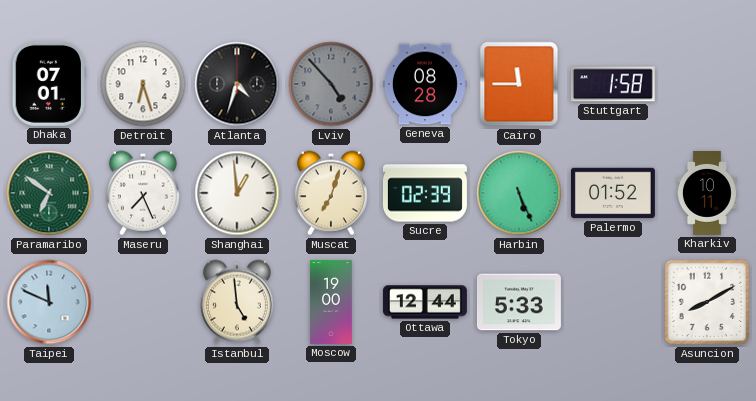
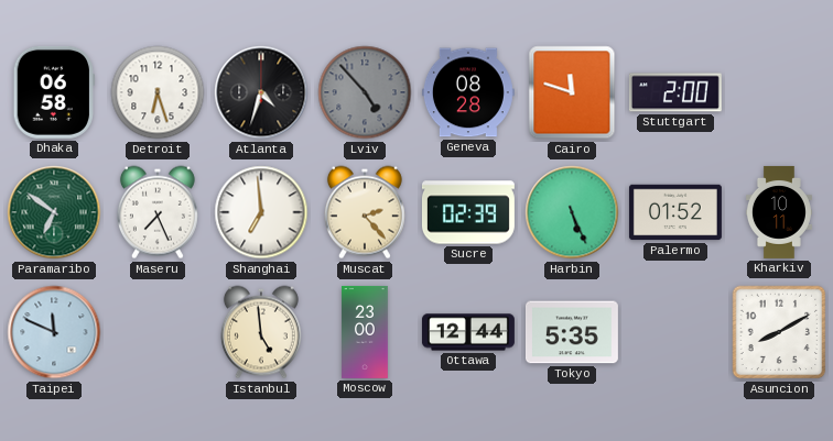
Dhaka: 07:01 -> 06:58
Cairo: 11:45 -> 11:48
Stuttgart: 1:58 -> 2:00
Shanghai: 12:59 -> 6:59
Muscat: 7:03 -> 2:23
Moscow: 19:00 -> 23:00
Tokyo: 5:33 -> 5:35
